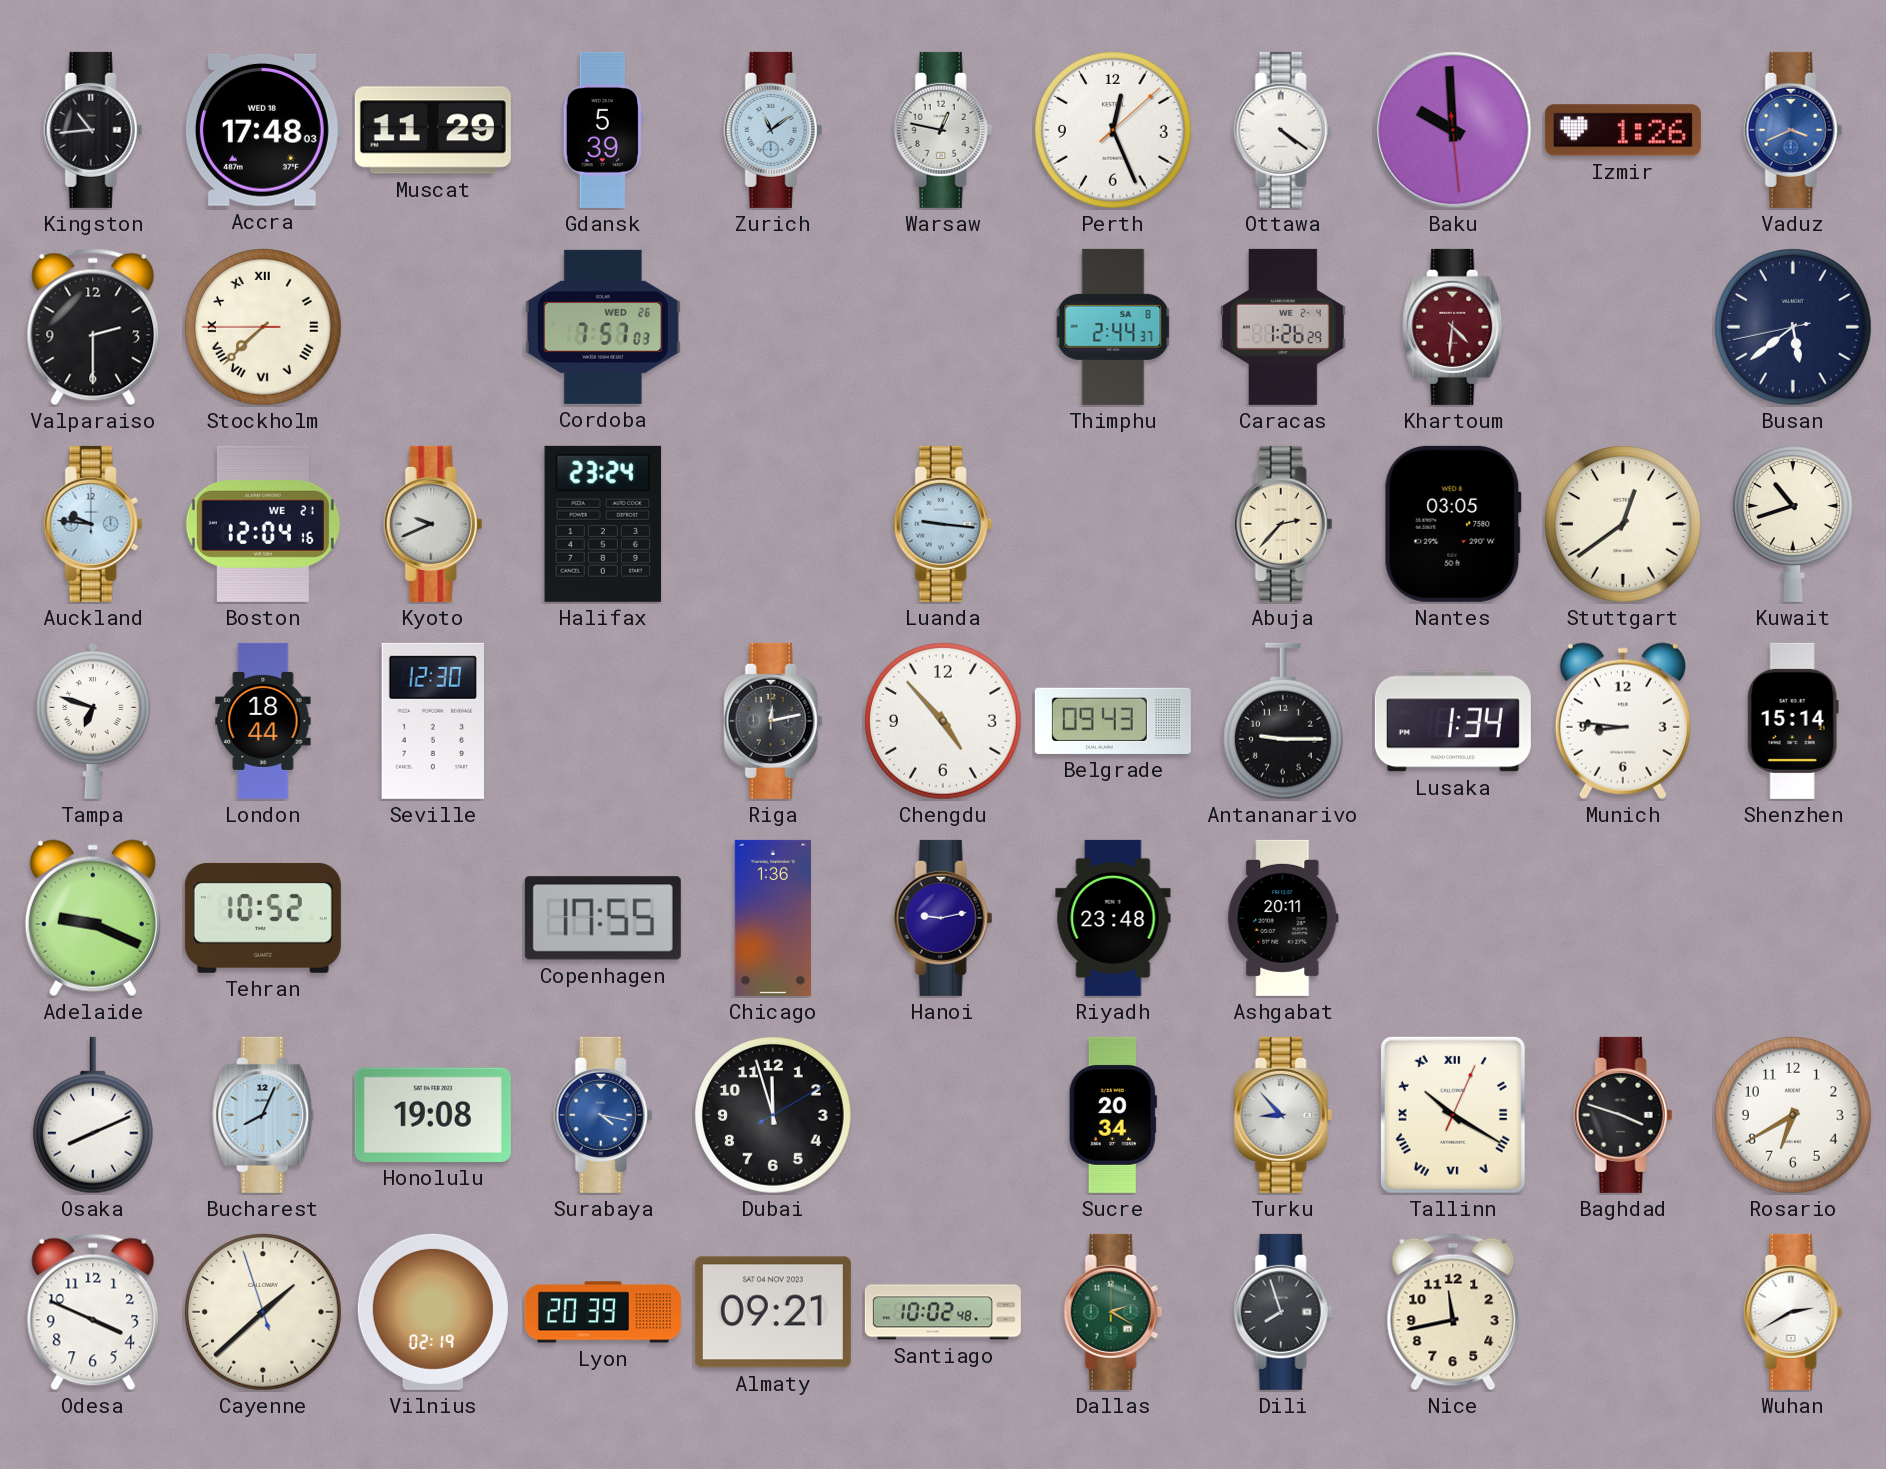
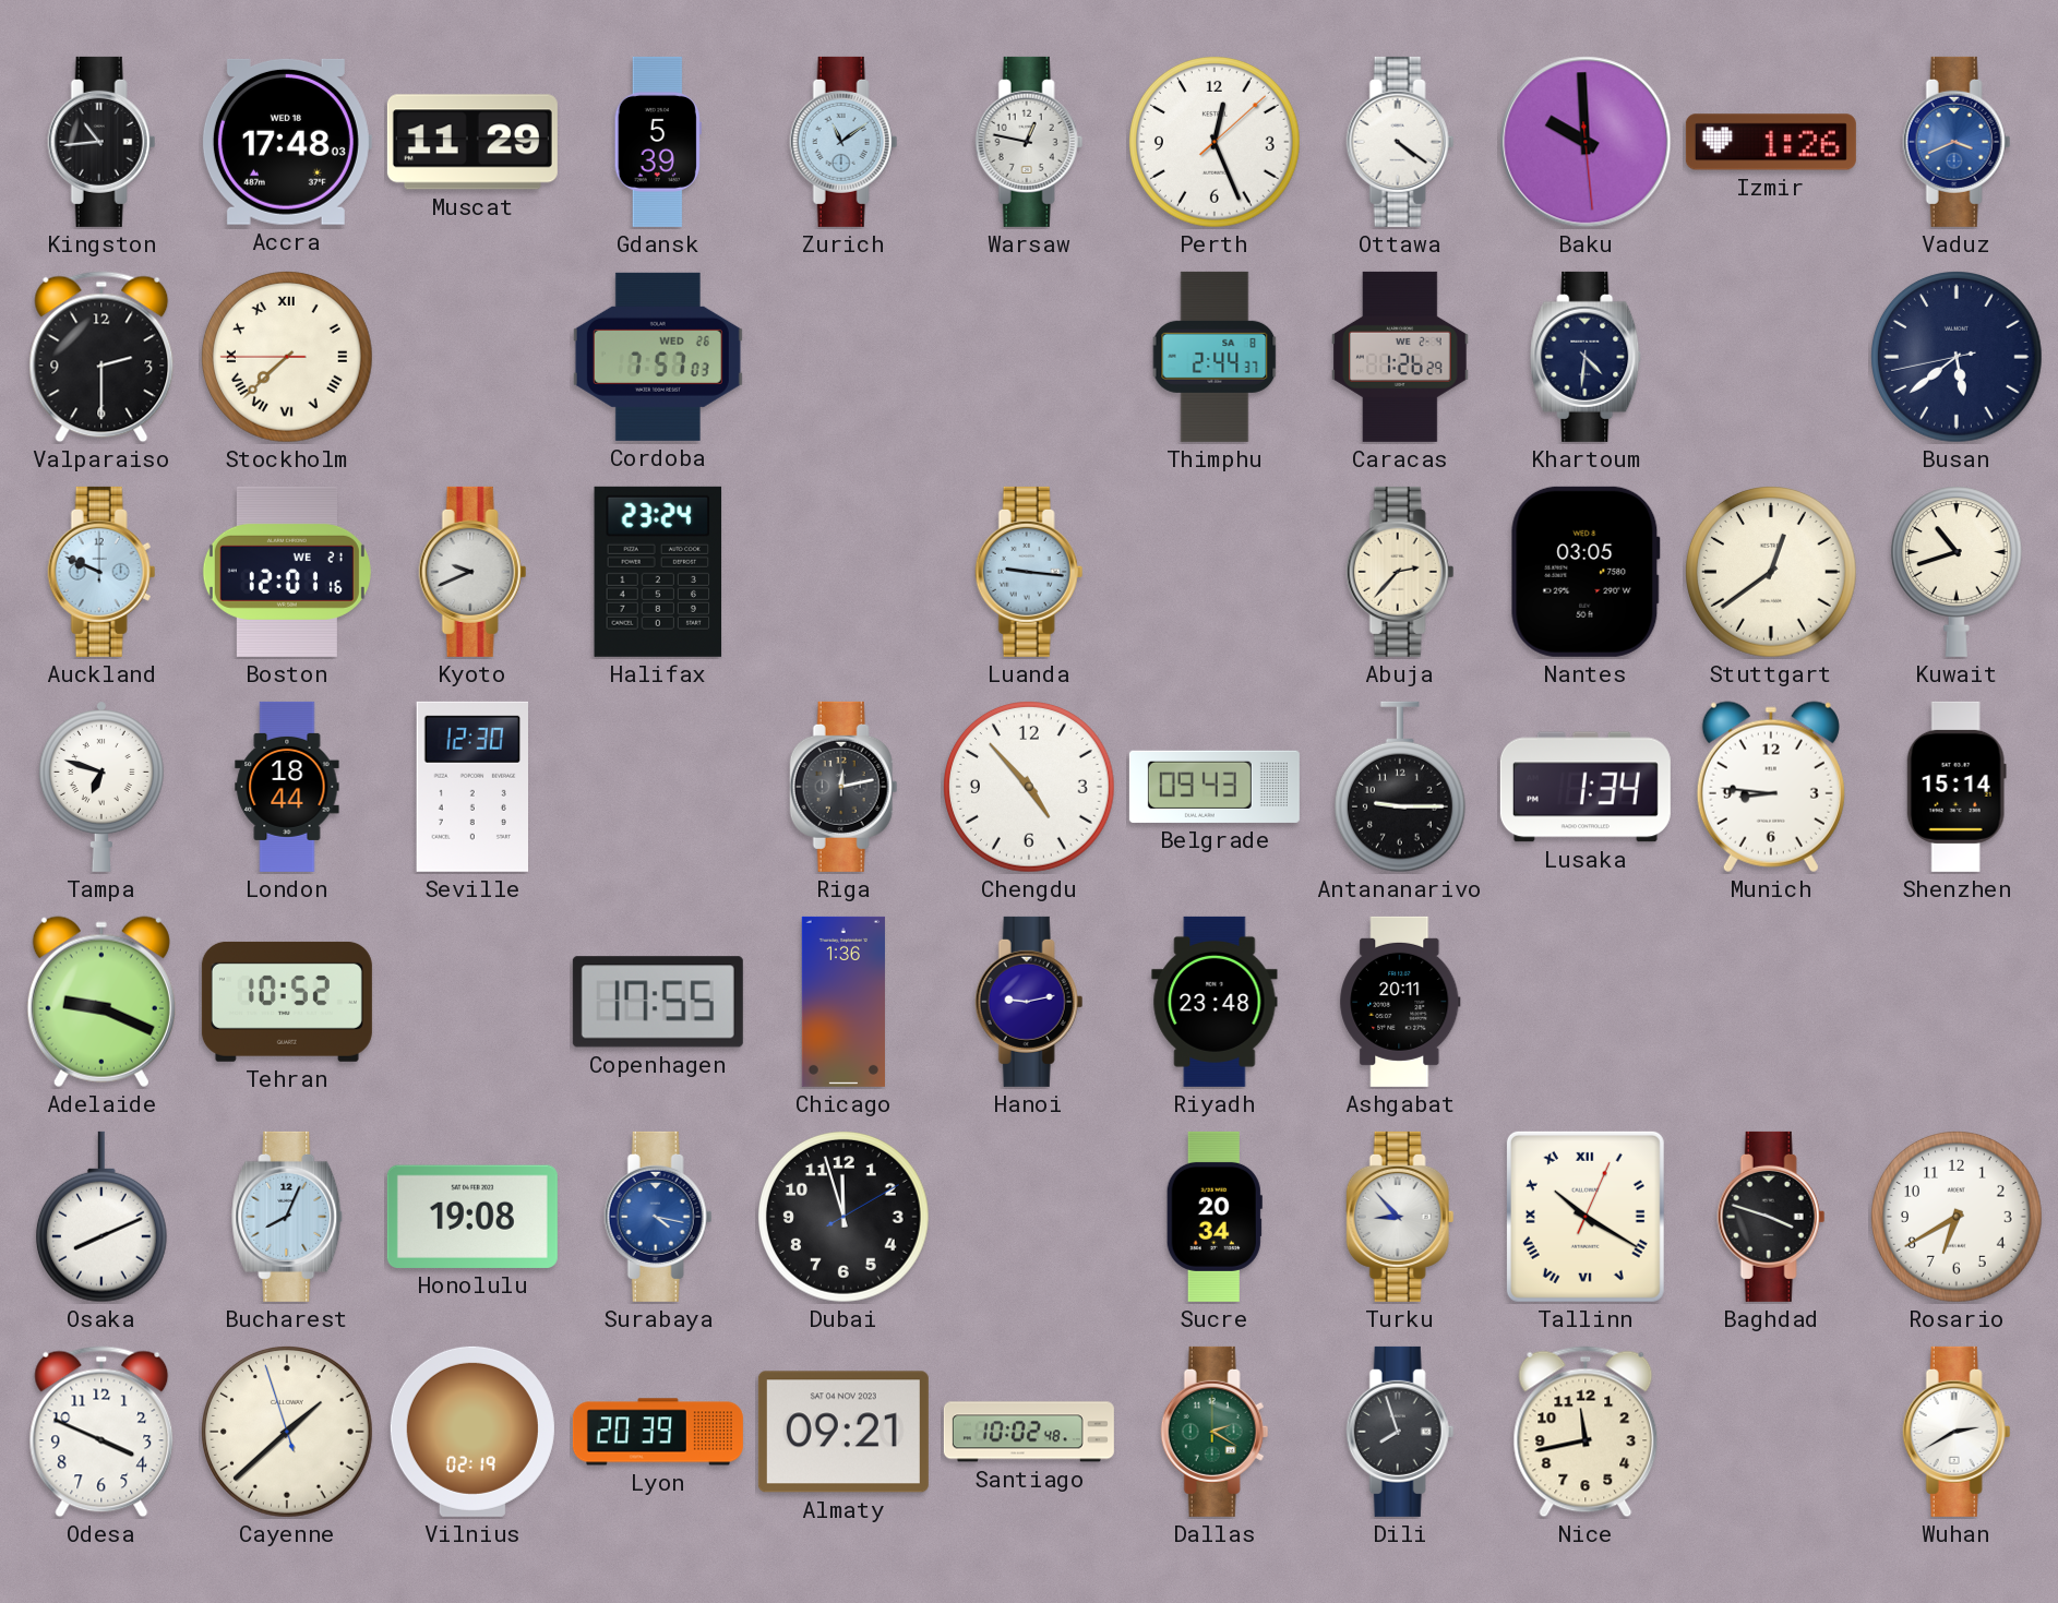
Khartoum dial: burgundy -> navy
Auckland: 9:46 -> 9:49
Boston: 12:04 -> 12:01
